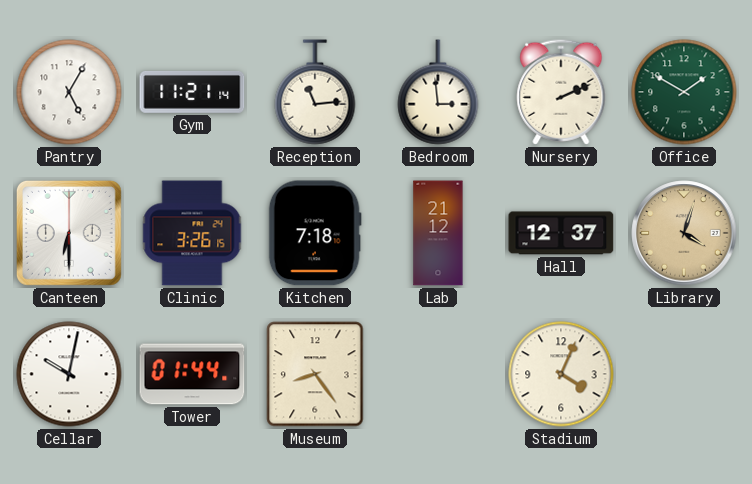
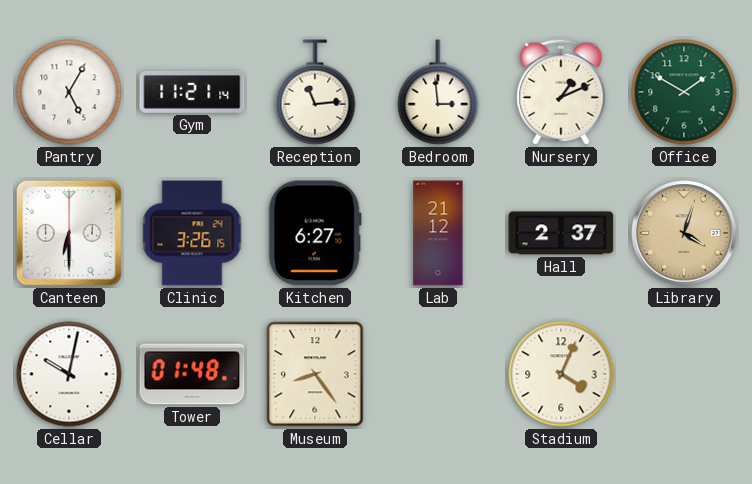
Nursery: 2:11 -> 1:11
Kitchen: 7:18 -> 6:27
Hall: 12:37 -> 2:37
Tower: 01:44 -> 01:48
